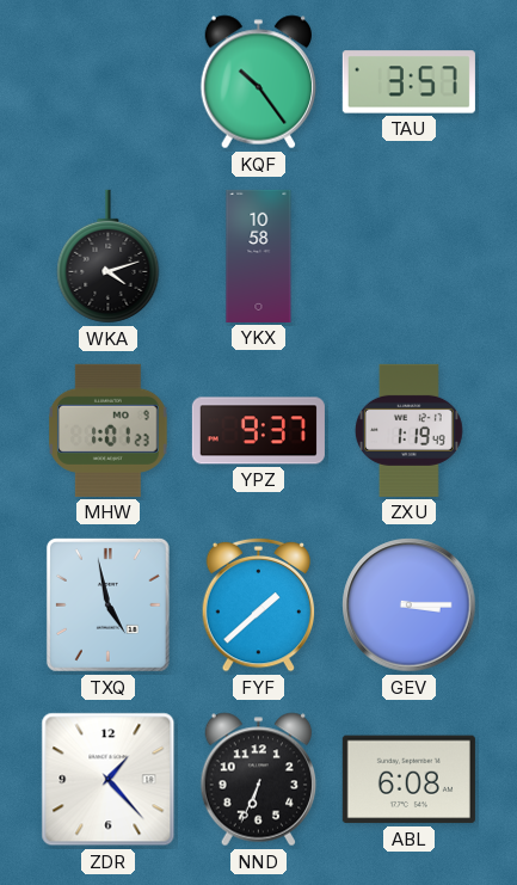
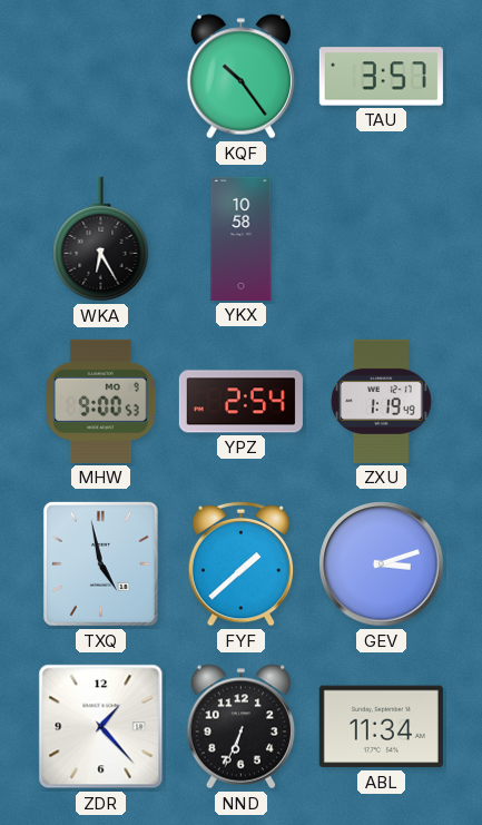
WKA: 4:12 -> 6:25
MHW: 1:01 -> 9:00
YPZ: 9:37 -> 2:54
GEV: 3:15 -> 3:12
ABL: 6:08 -> 11:34
